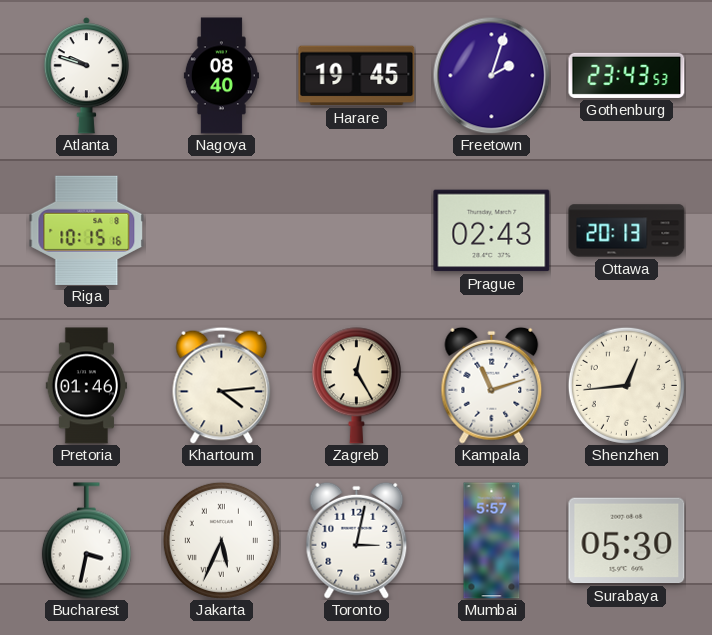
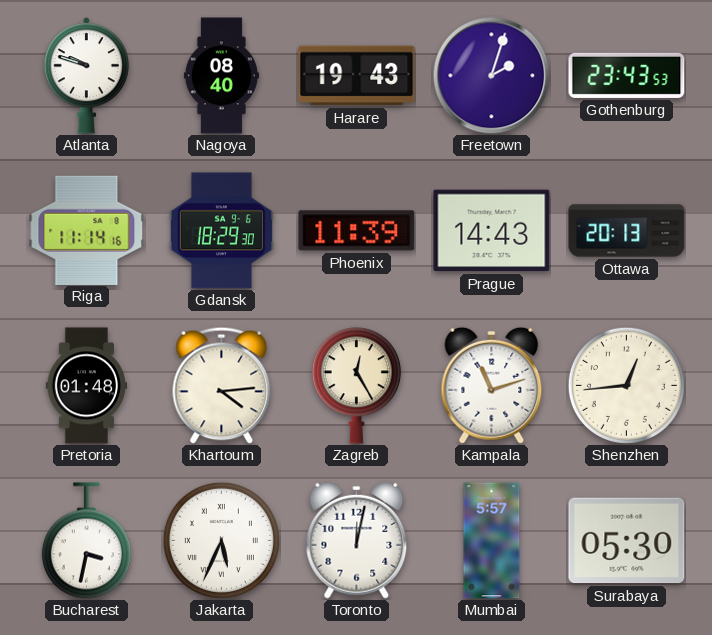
Harare: 19:45 -> 19:43
Riga: 10:15 -> 11:14
Gdansk: none -> 18:29
Phoenix: none -> 11:39
Prague: 02:43 -> 14:43
Pretoria: 01:46 -> 01:48
Toronto: 3:02 -> 12:02
